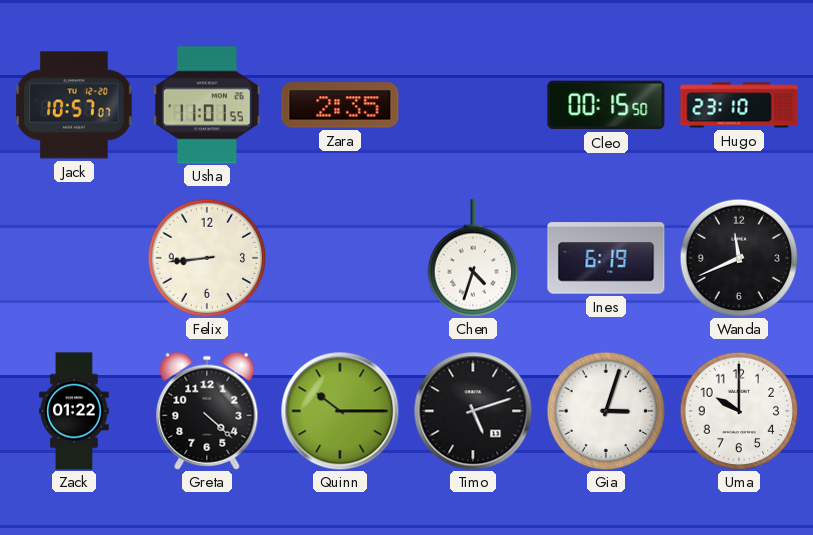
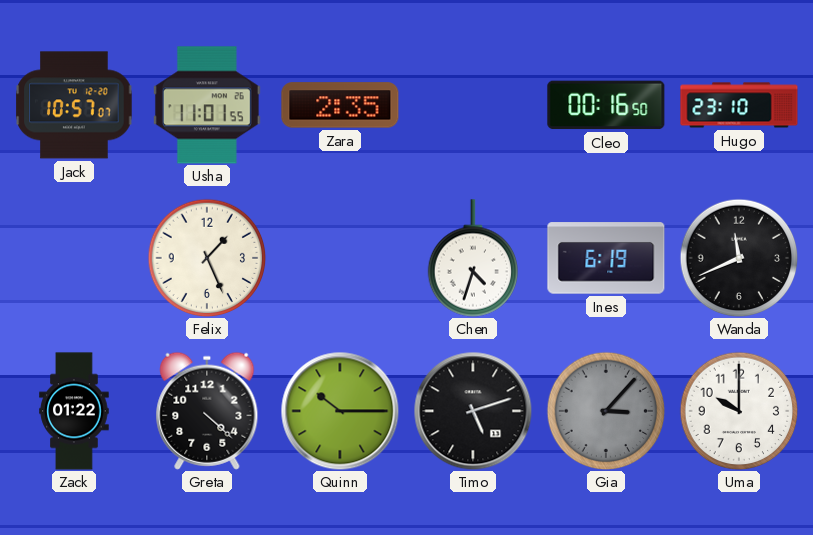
Cleo: 00:15 -> 00:16
Felix: 8:44 -> 1:26
Gia: 3:03 -> 3:07
Gia dial: white -> grey
